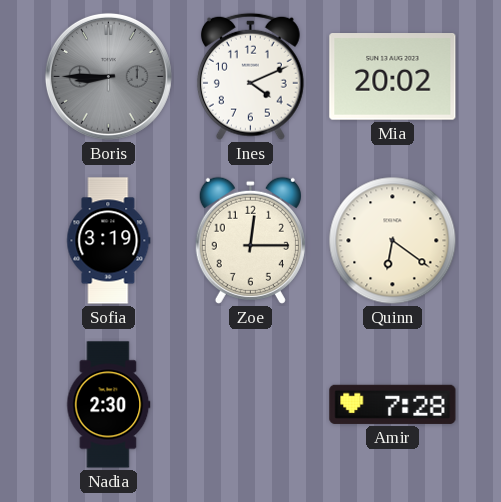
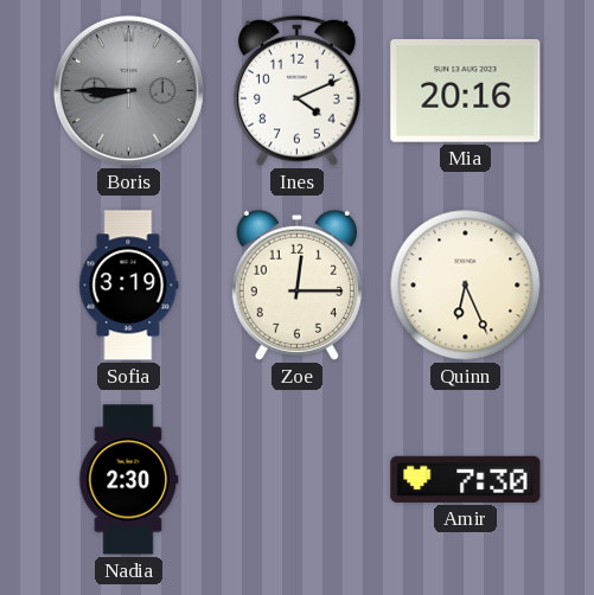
Mia: 20:02 -> 20:16
Quinn: 6:21 -> 6:26
Amir: 7:28 -> 7:30
